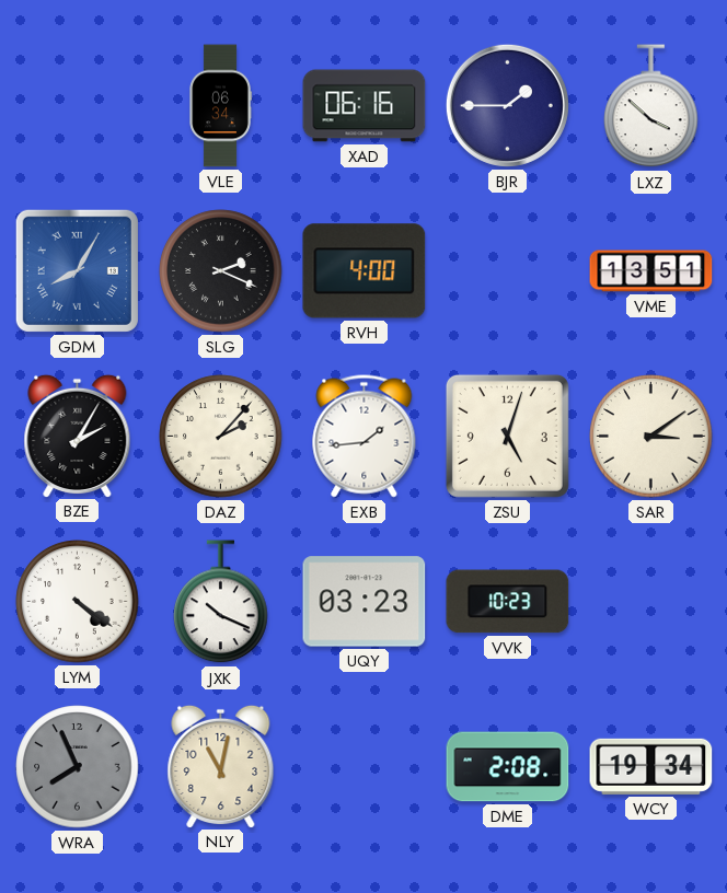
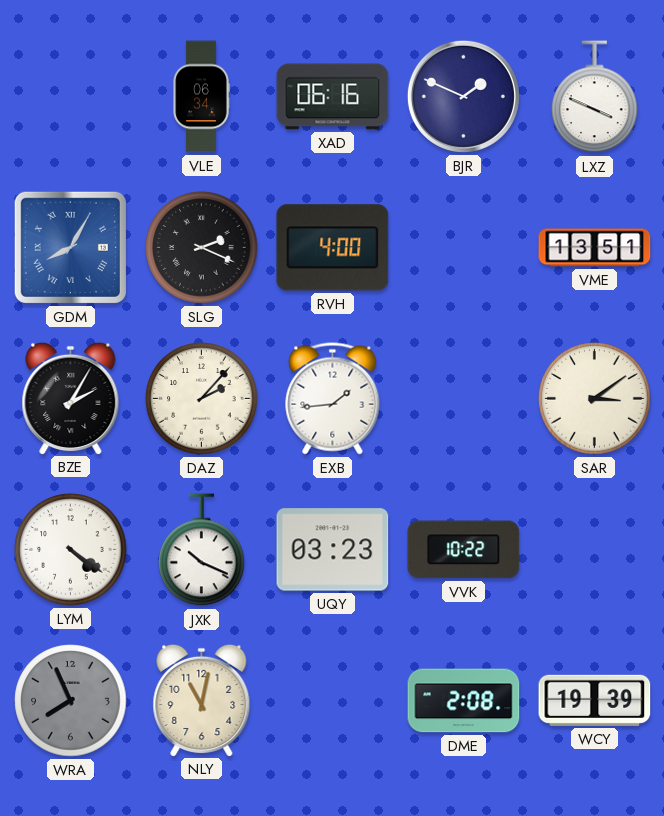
BJR: 1:45 -> 1:49
LXZ: 3:52 -> 3:49
ZSU: 5:03 -> none
VVK: 10:23 -> 10:22
WCY: 19:34 -> 19:39
